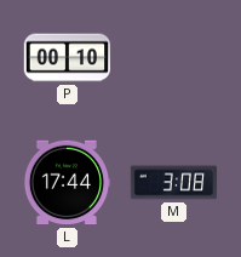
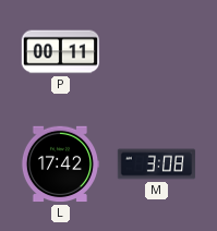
P: 00:10 -> 00:11
L: 17:44 -> 17:42
